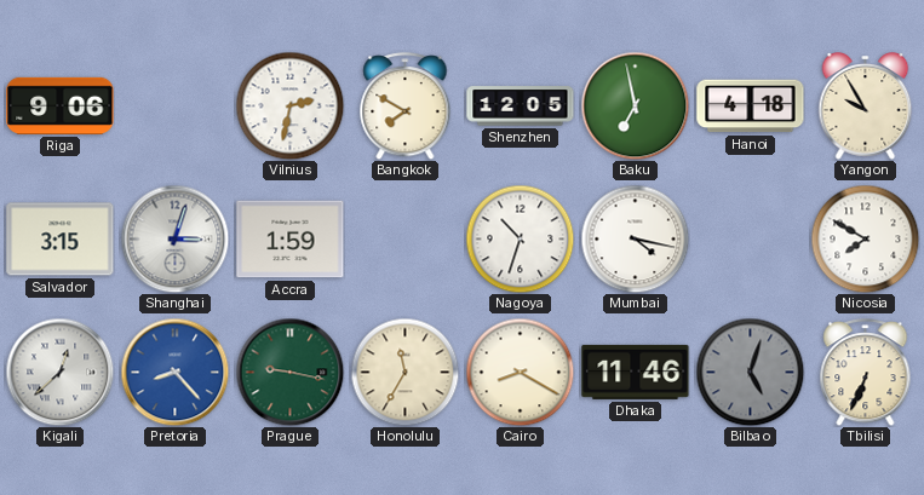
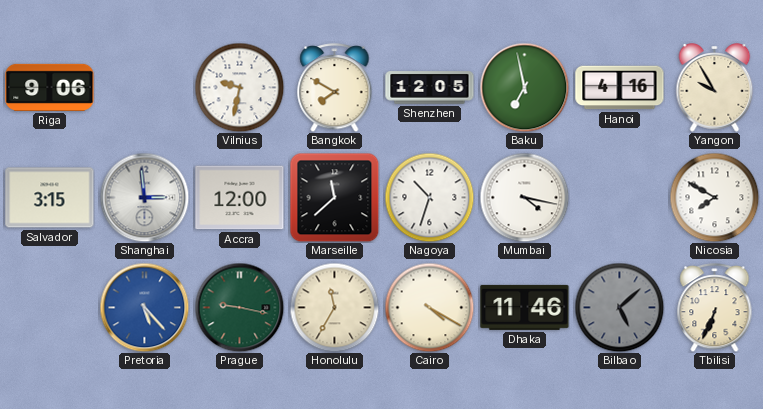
Vilnius: 2:32 -> 9:32
Hanoi: 4:18 -> 4:16
Shanghai: 3:03 -> 2:59
Accra: 1:59 -> 12:00
Marseille: none -> 11:38
Kigali: 12:38 -> none
Pretoria: 8:23 -> 5:23
Cairo: 8:20 -> 4:20
Bilbao: 5:03 -> 5:08
